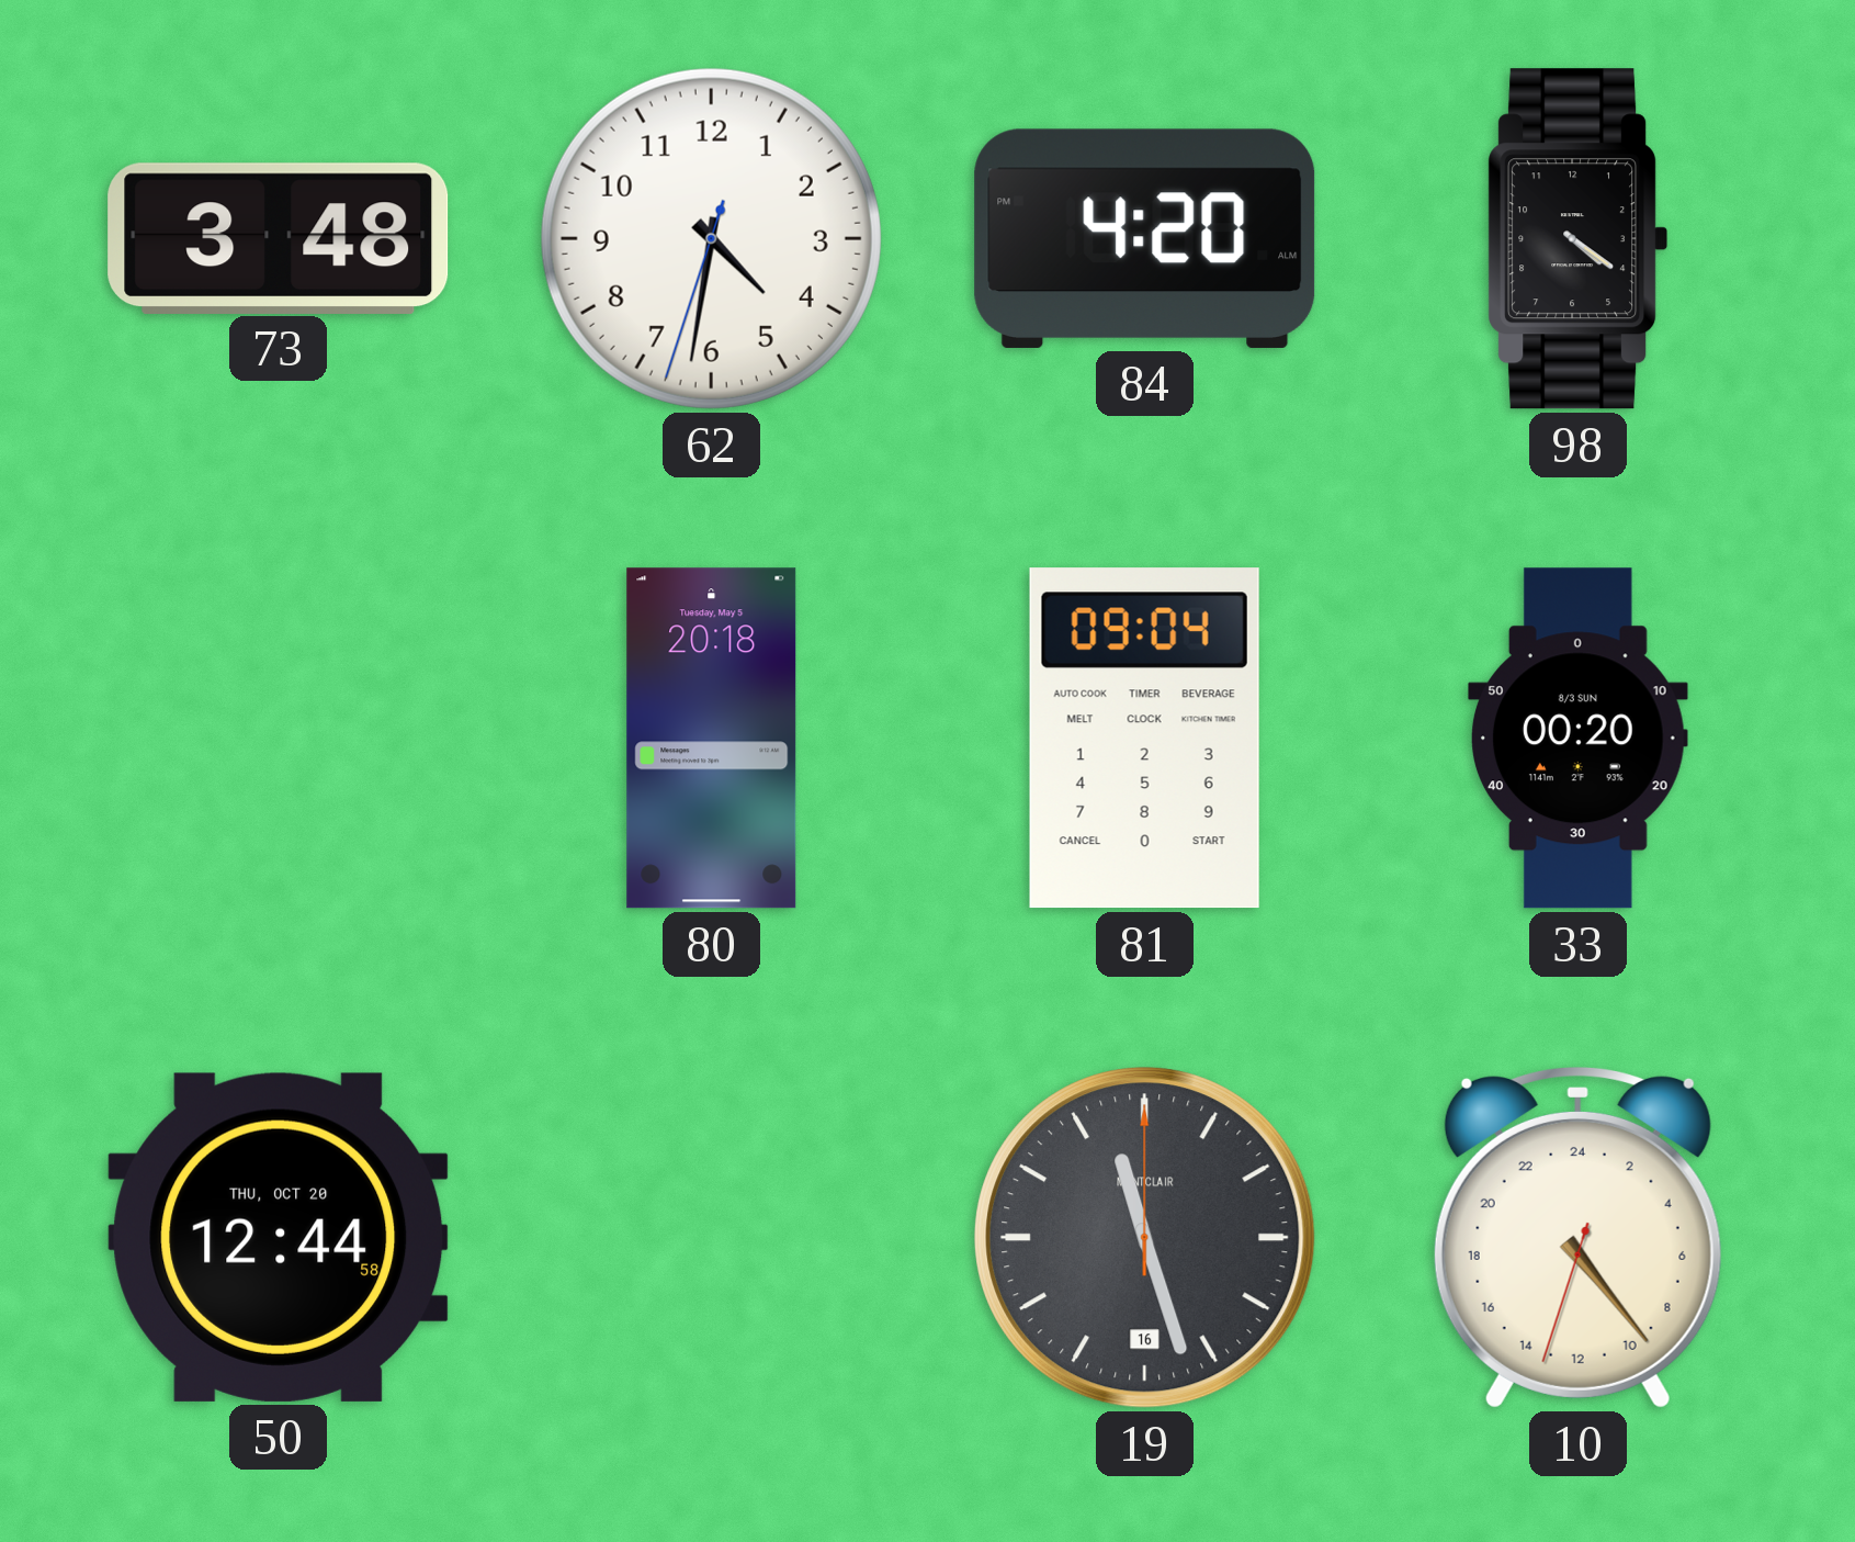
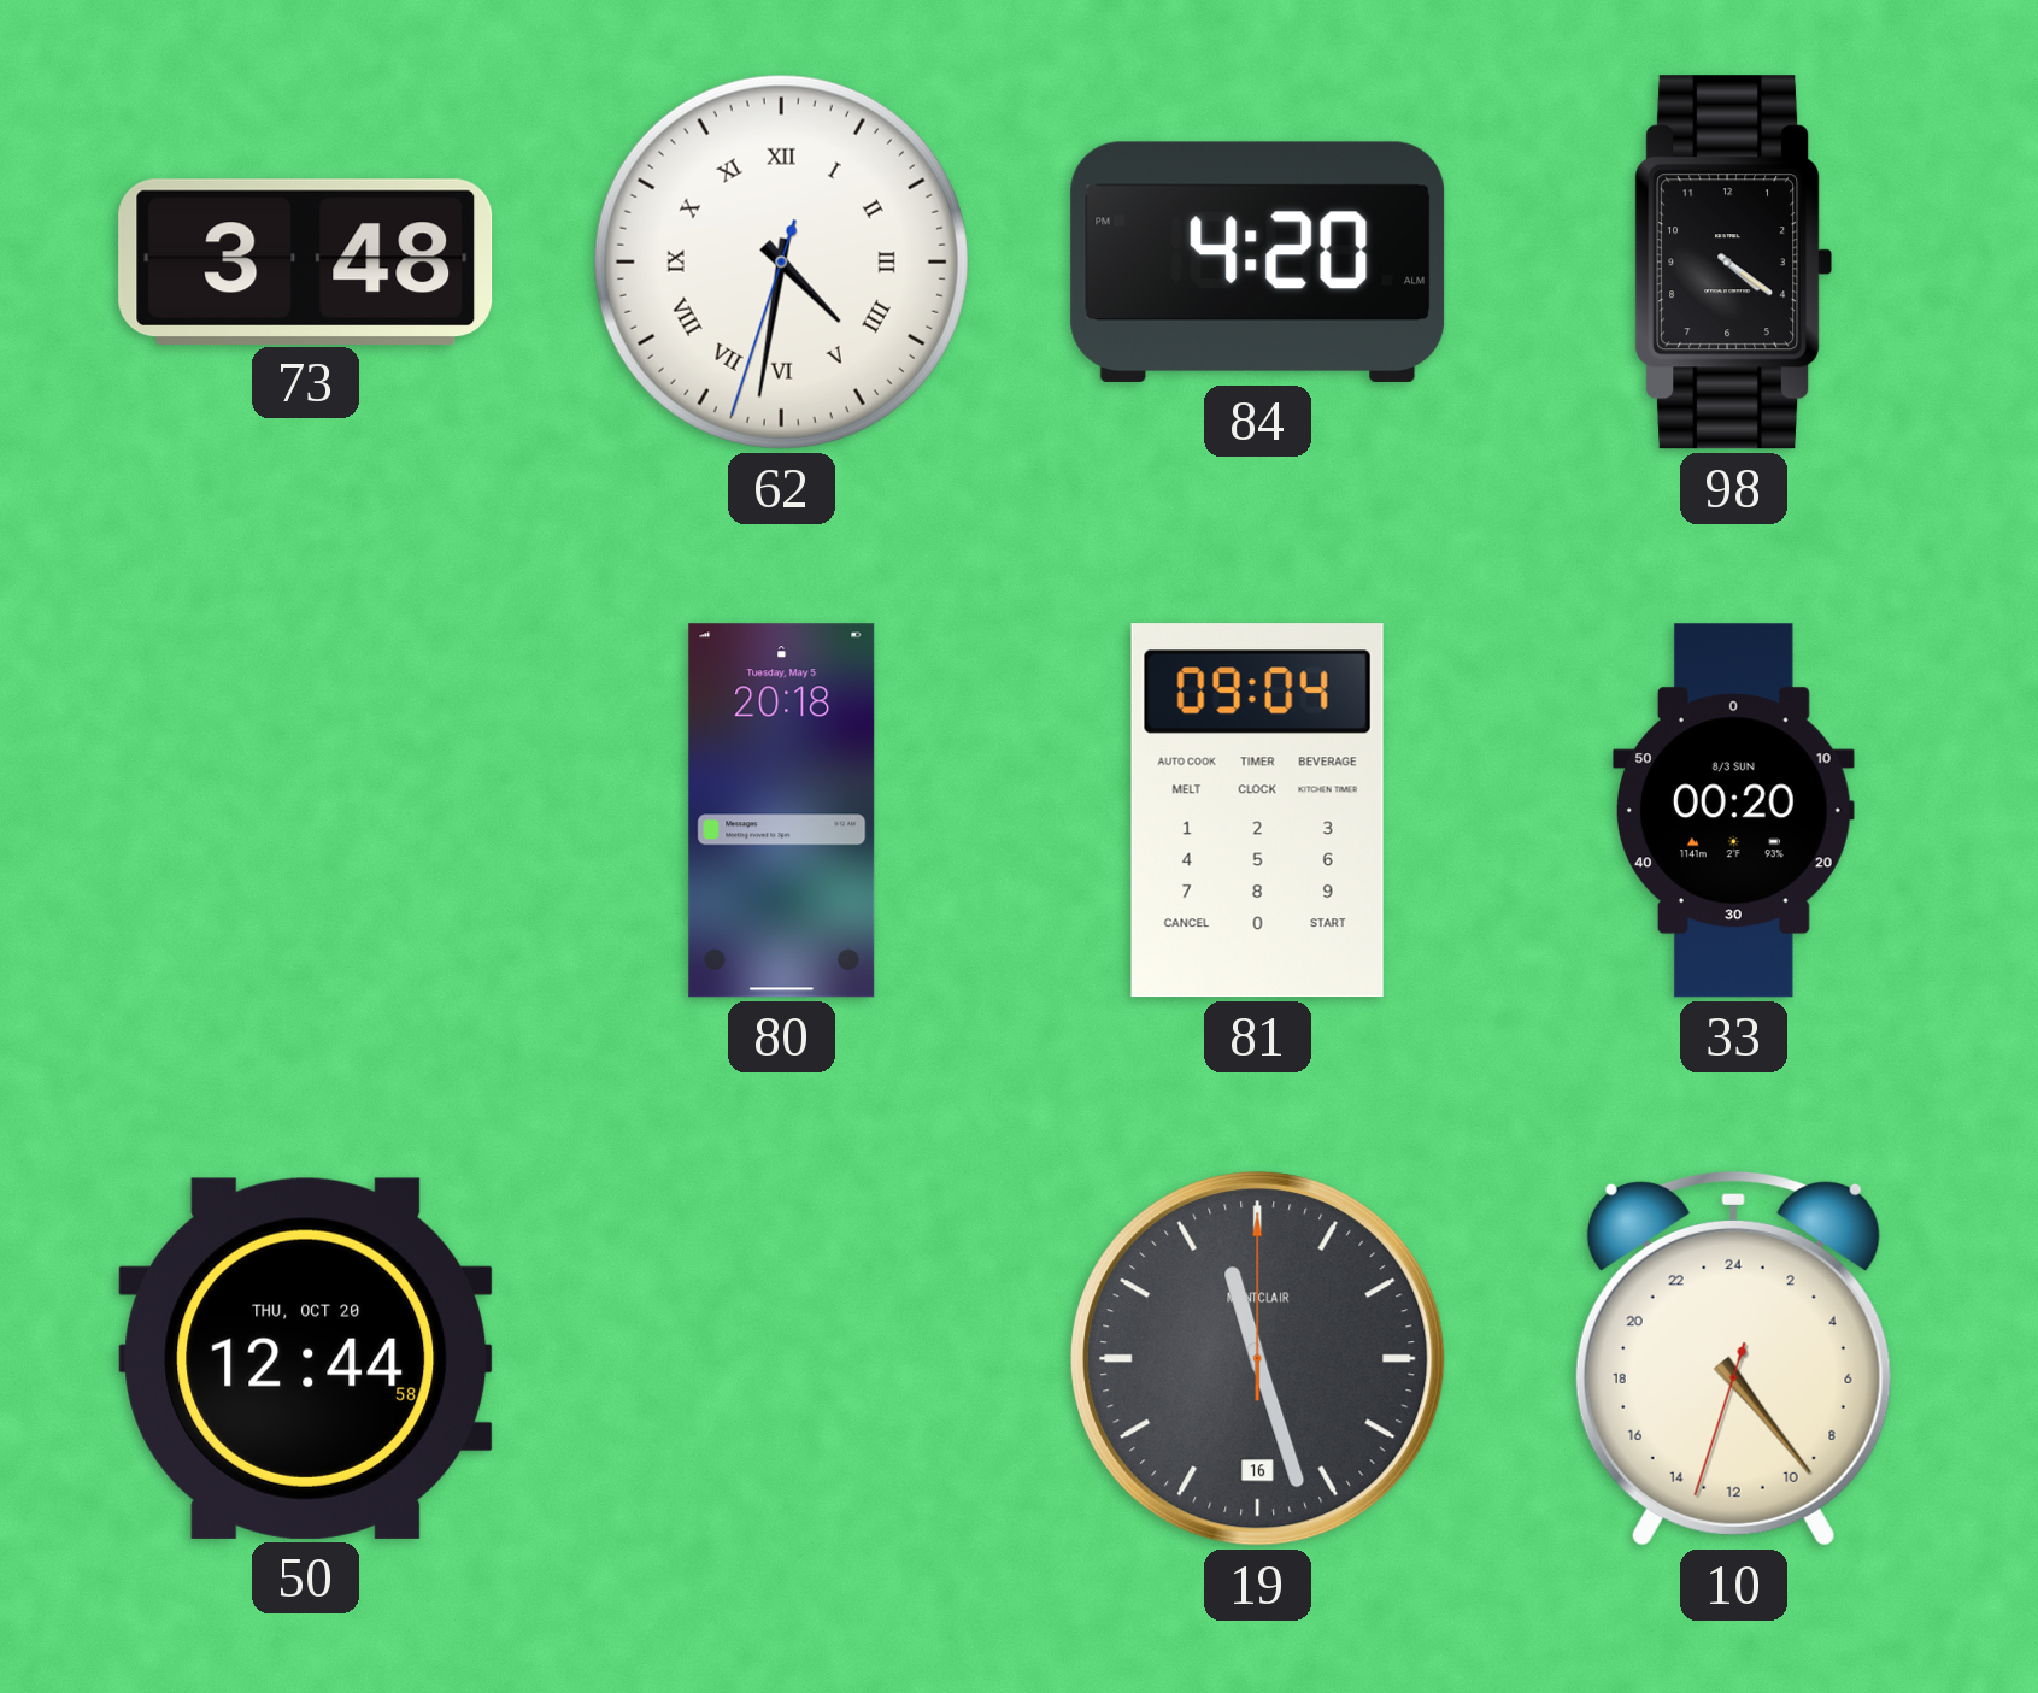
62 numerals: Arabic -> Roman
